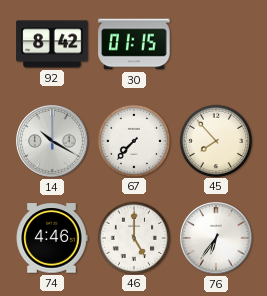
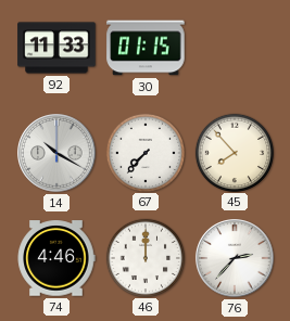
92: 8:42 -> 11:33
46: 5:00 -> 12:00
76: 6:36 -> 2:37
